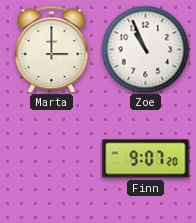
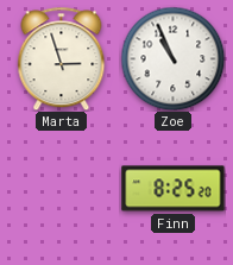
Marta: 3:00 -> 2:57
Finn: 9:07 -> 8:25
